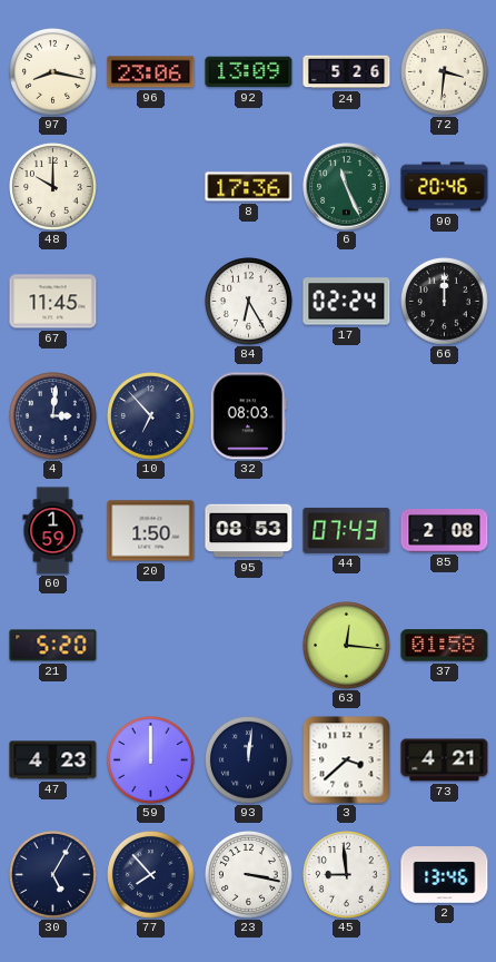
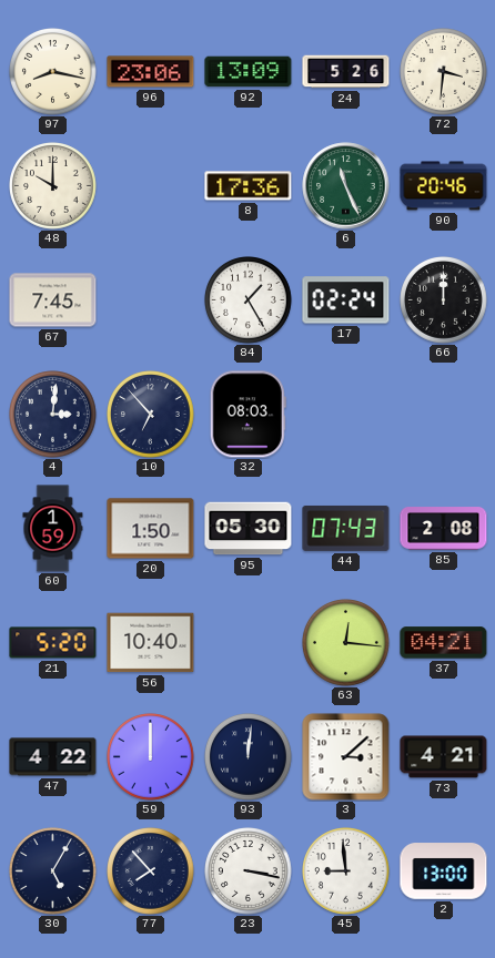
67: 11:45 -> 7:45
84: 6:25 -> 1:25
95: 08:53 -> 05:30
56: none -> 10:40
37: 01:58 -> 04:21
47: 4:23 -> 4:22
3: 3:38 -> 3:08
2: 13:46 -> 13:00
